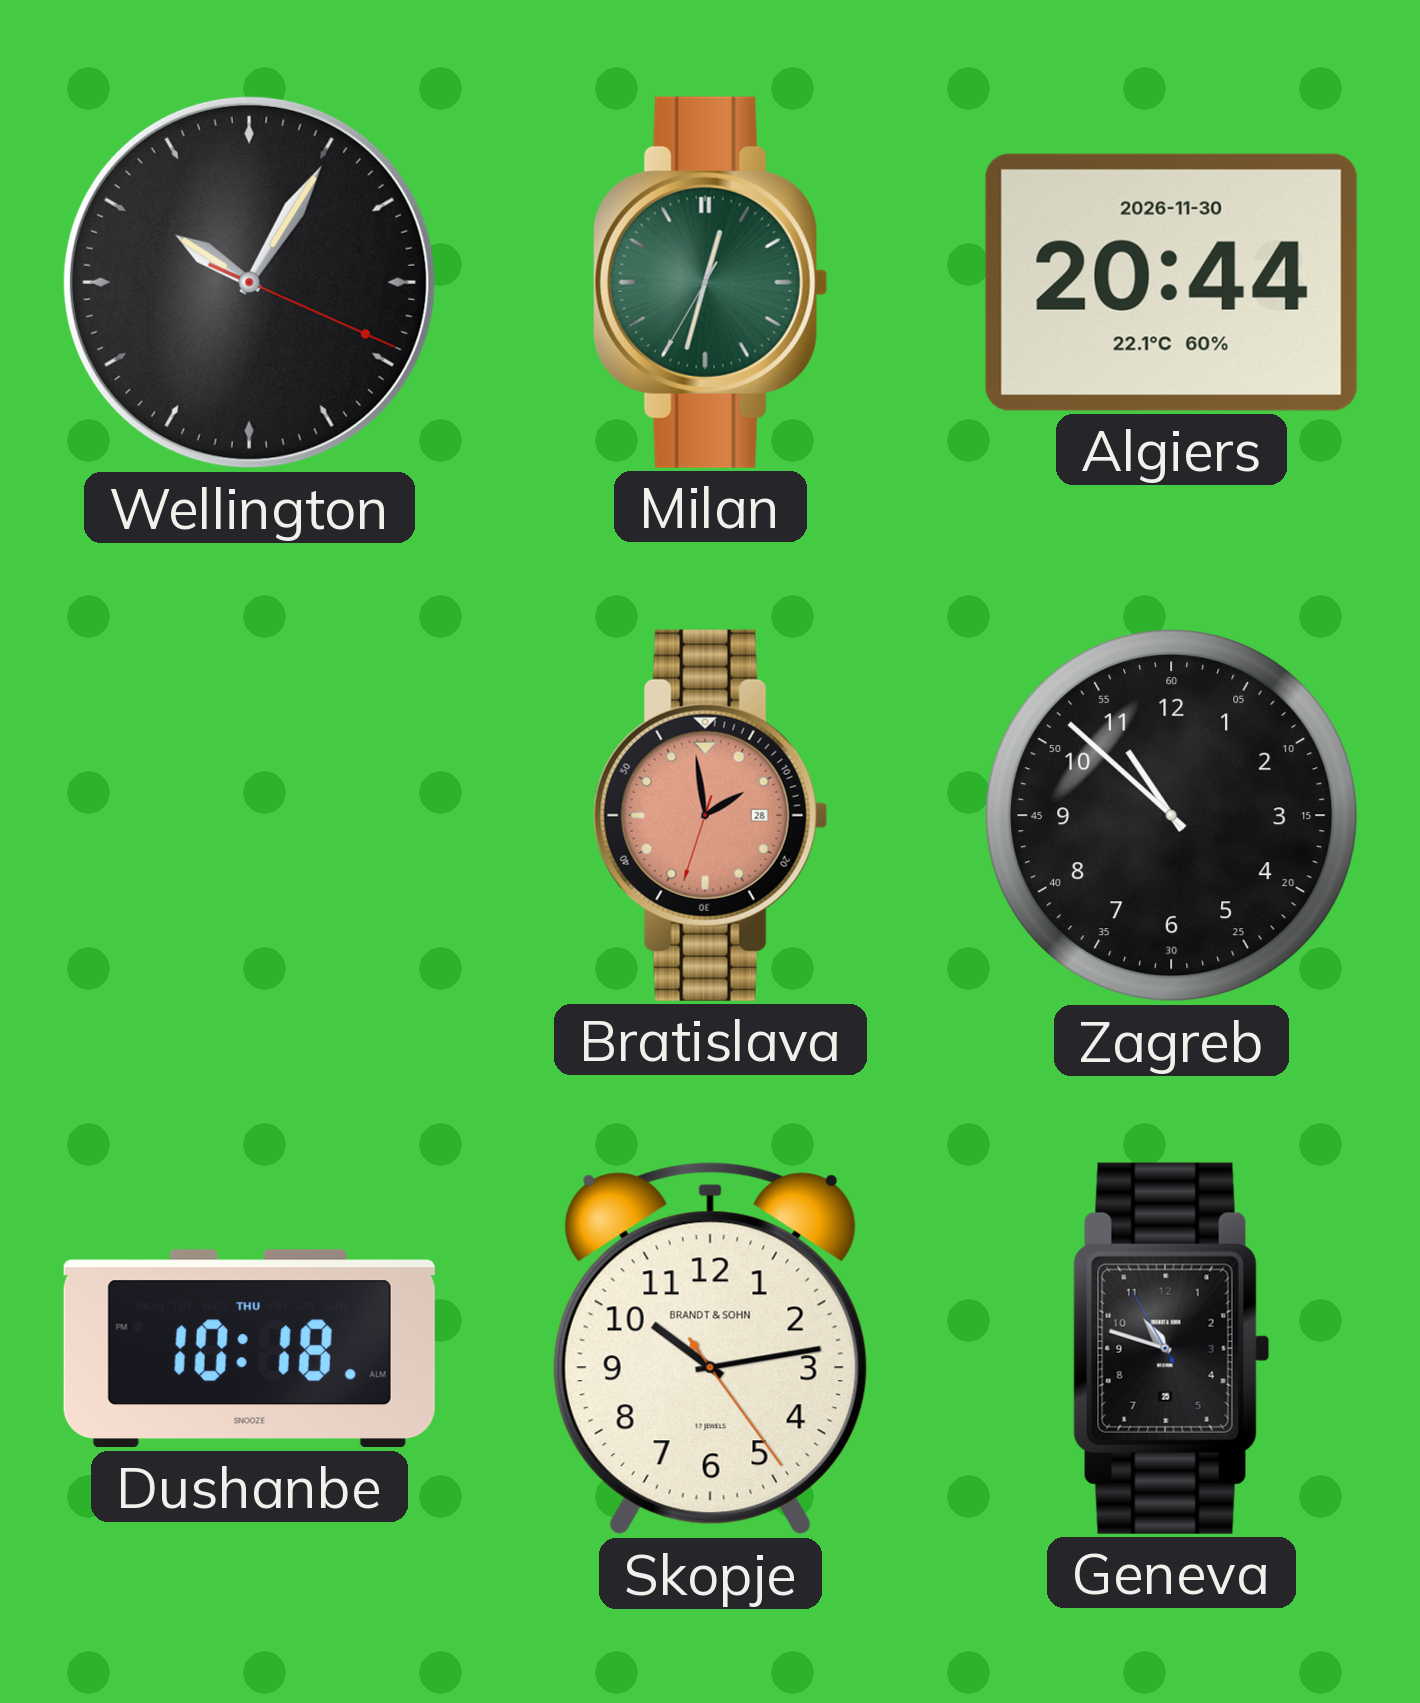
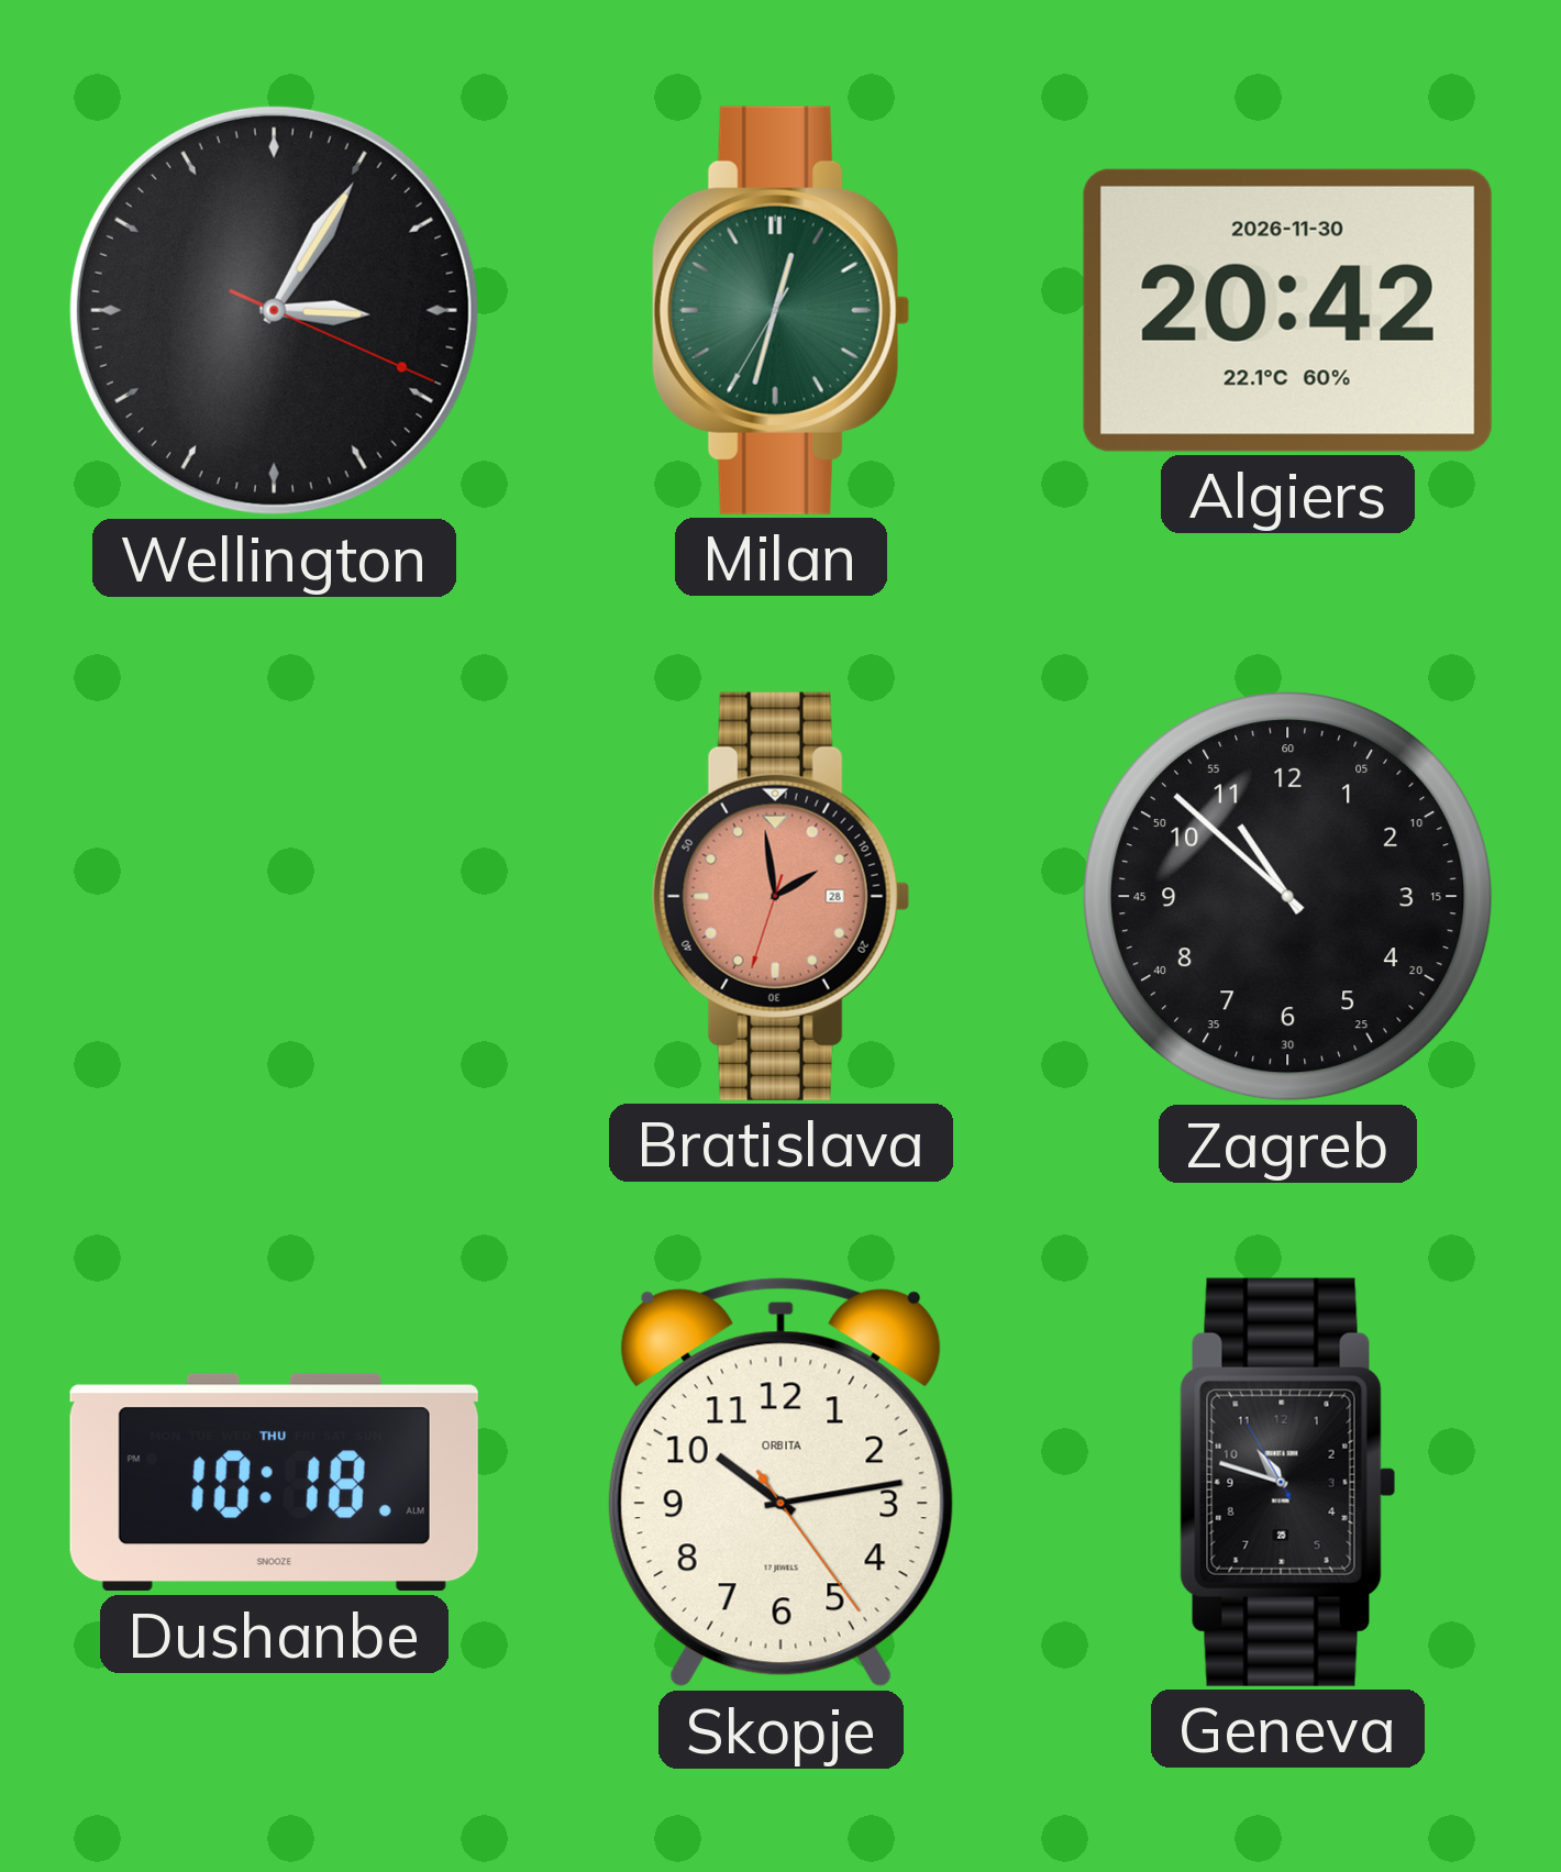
Wellington: 10:05 -> 3:05
Algiers: 20:44 -> 20:42
Skopje brand: BRANDT & SOHN -> ORBITA
